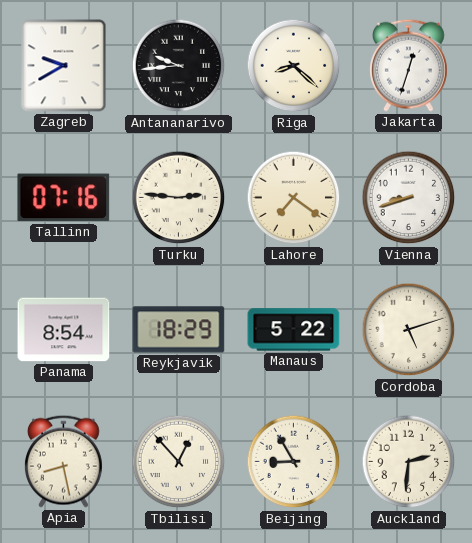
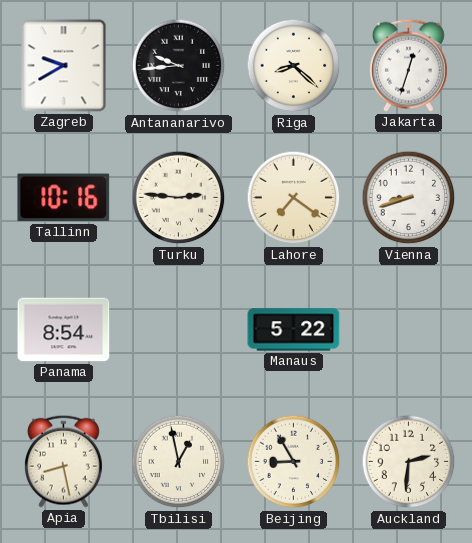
Tallinn: 07:16 -> 10:16
Reykjavik: 18:29 -> none
Cordoba: 5:12 -> none
Tbilisi: 12:53 -> 12:58
